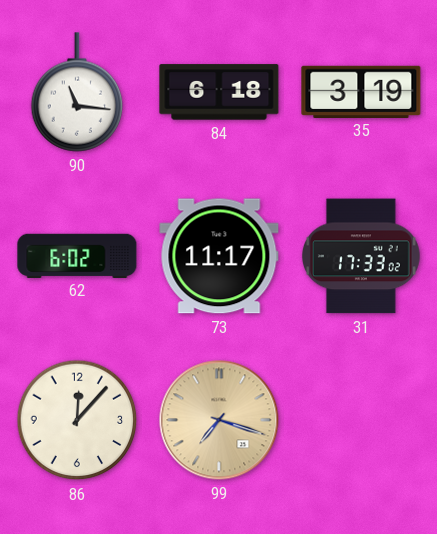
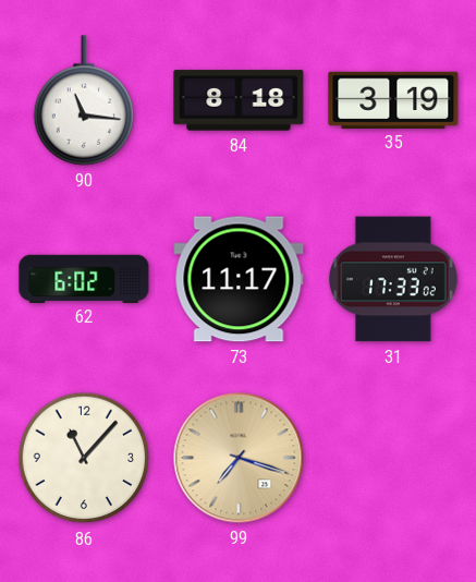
84: 6:18 -> 8:18
86: 12:07 -> 11:07
